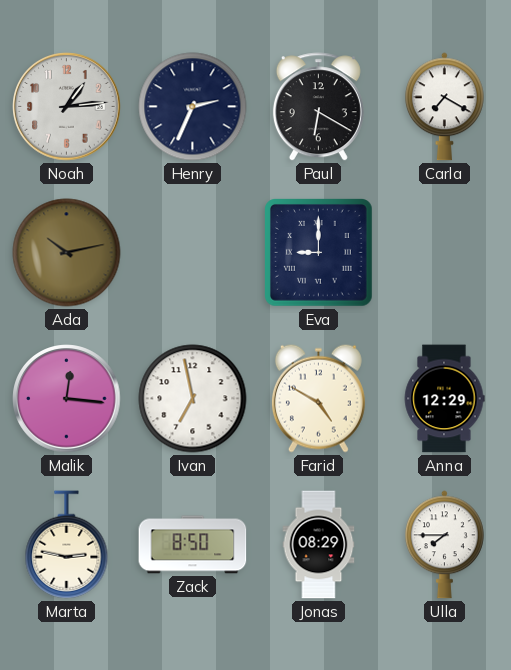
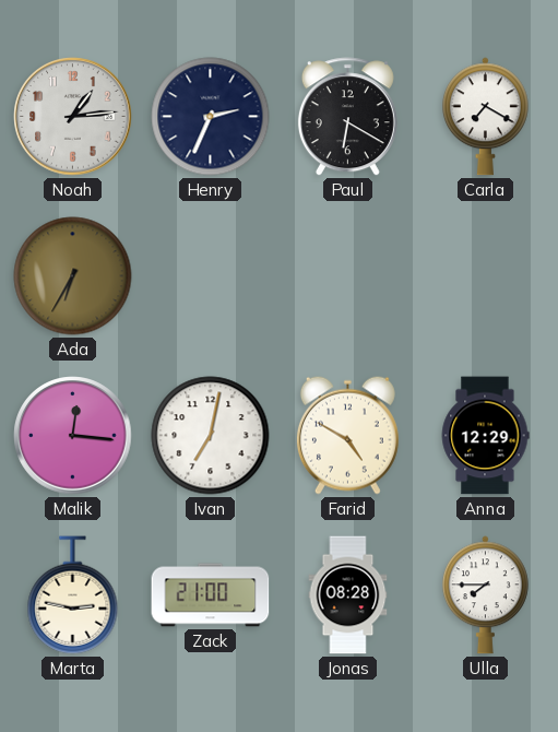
Ada: 10:13 -> 6:35
Eva: 9:00 -> none
Ivan: 6:58 -> 7:02
Zack: 8:50 -> 21:00
Jonas: 08:29 -> 08:28
